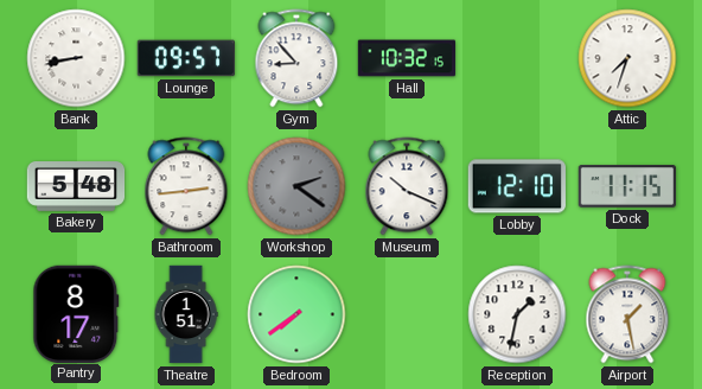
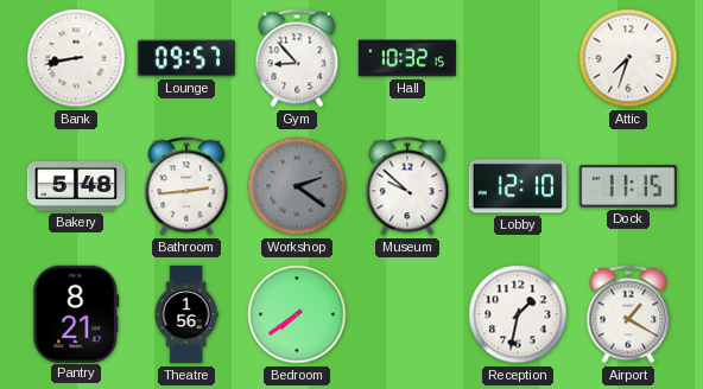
Museum: 10:19 -> 9:52
Pantry: 8:17 -> 8:21
Theatre: 1:51 -> 1:56
Airport: 1:28 -> 1:20
